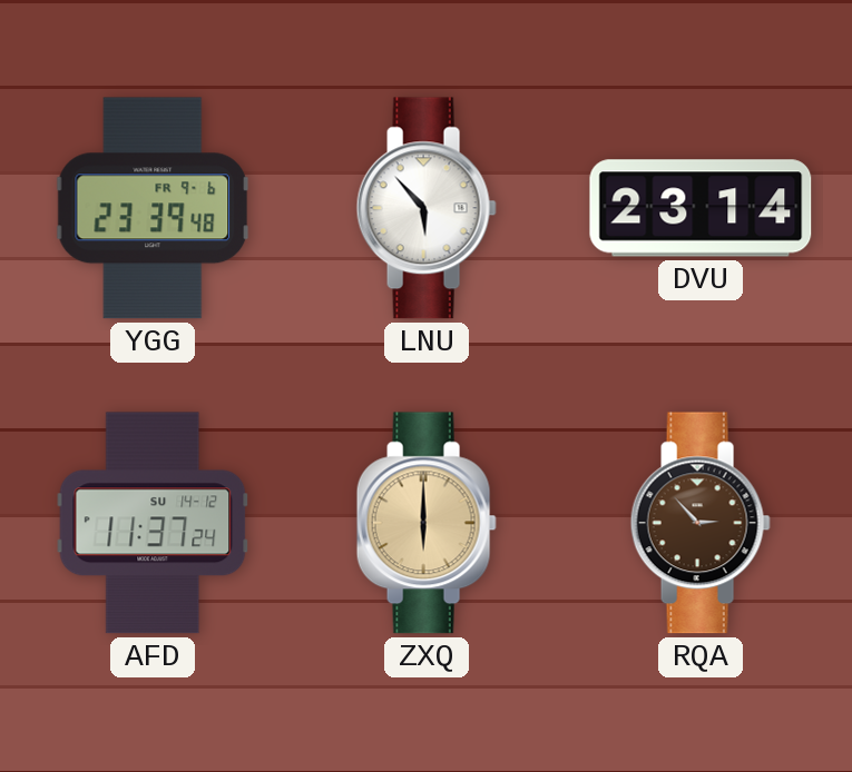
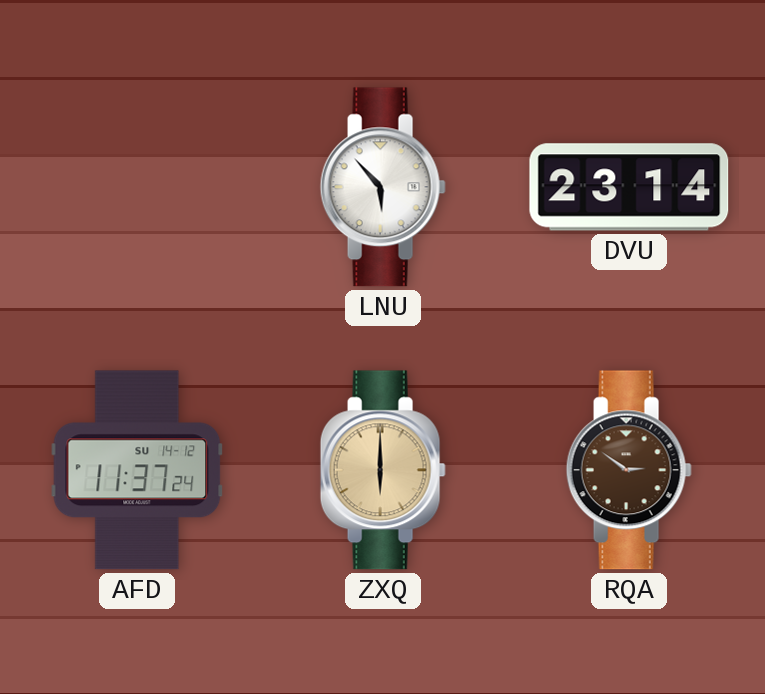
YGG: 23:39 -> none
RQA: 2:53 -> 2:51
